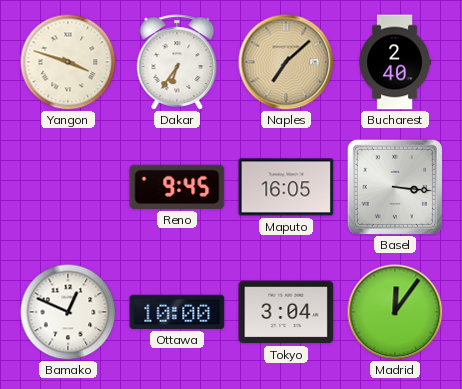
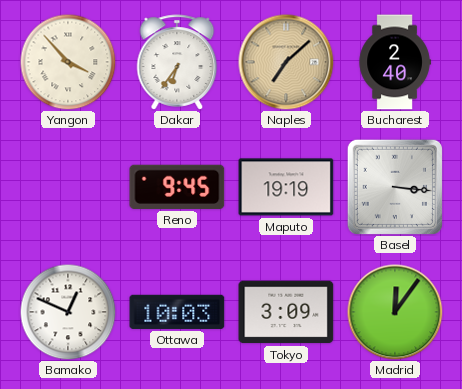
Yangon: 3:48 -> 3:53
Maputo: 16:05 -> 19:19
Ottawa: 10:00 -> 10:03
Tokyo: 3:04 -> 3:09
